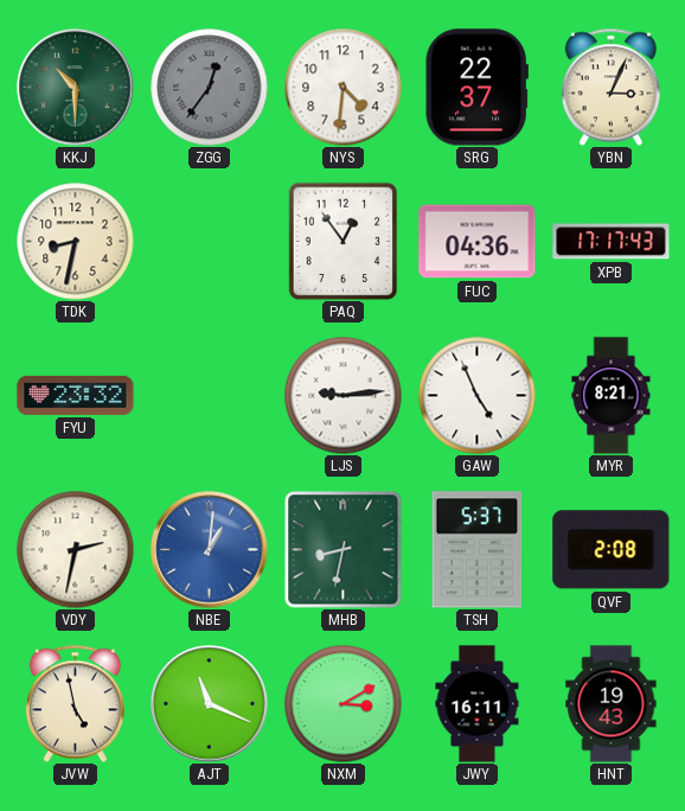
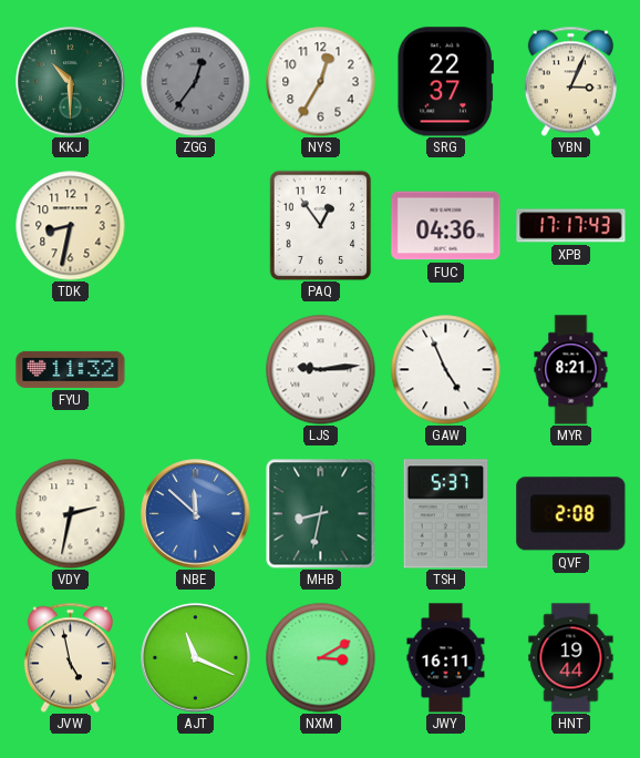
NYS: 4:31 -> 12:35
FYU: 23:32 -> 11:32
NBE: 1:01 -> 11:52
HNT: 19:43 -> 19:44
